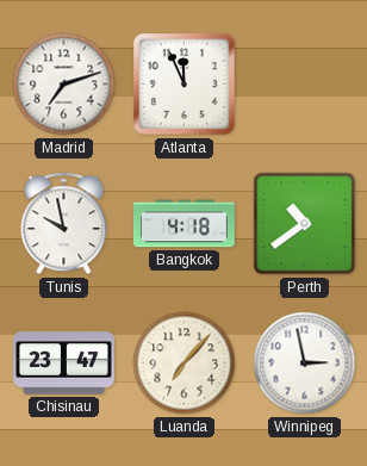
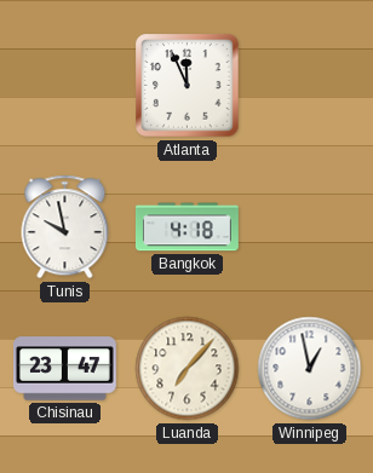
Madrid: 7:12 -> none
Perth: 10:39 -> none
Winnipeg: 2:58 -> 12:58
